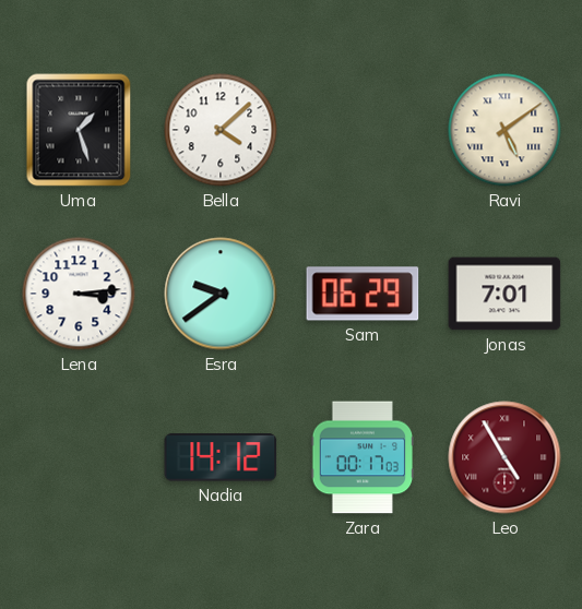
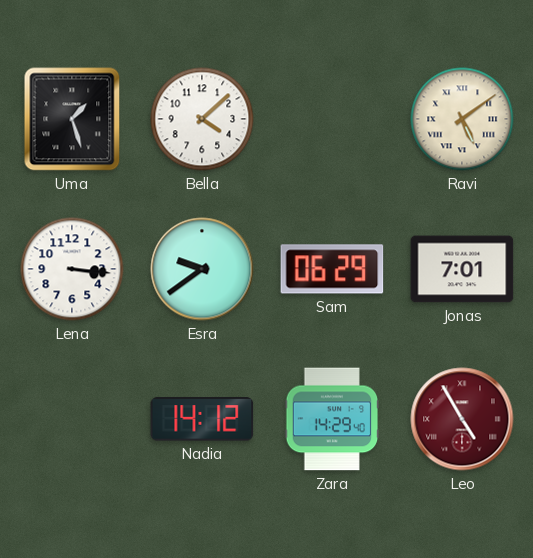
Lena: 3:14 -> 3:16
Zara: 00:17 -> 14:29
